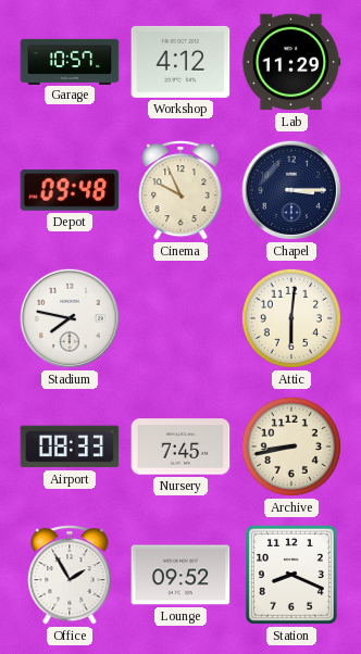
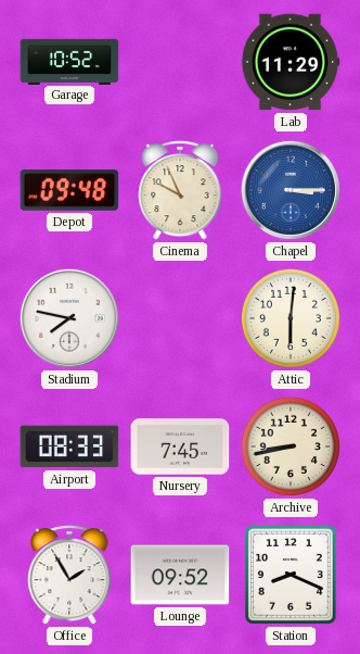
Garage: 10:57 -> 10:52
Workshop: 4:12 -> none
Chapel dial: navy -> blue
